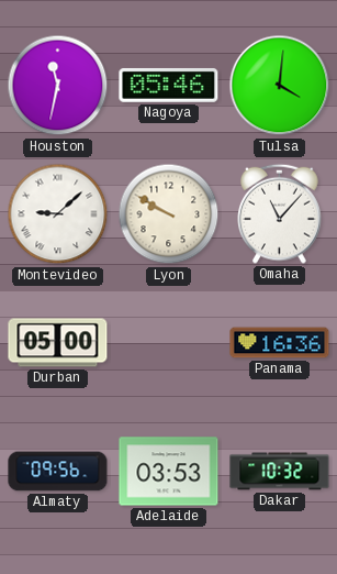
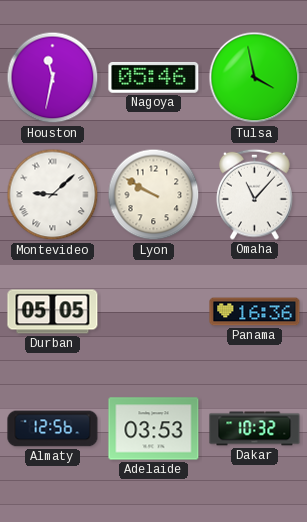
Tulsa: 4:01 -> 3:58
Durban: 05:00 -> 05:05
Almaty: 09:56 -> 12:56
